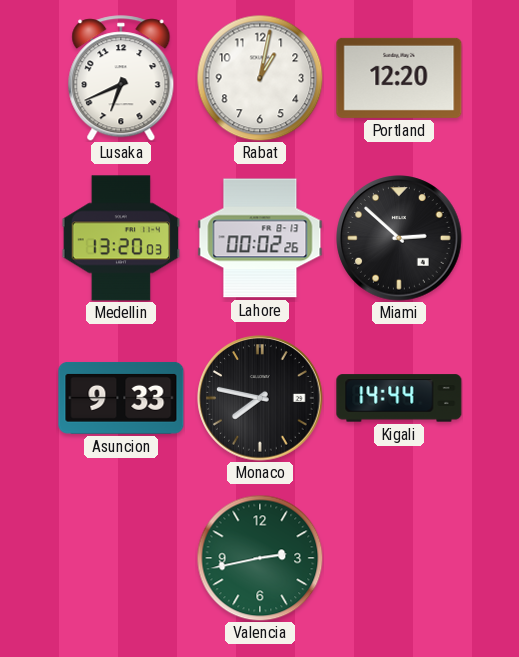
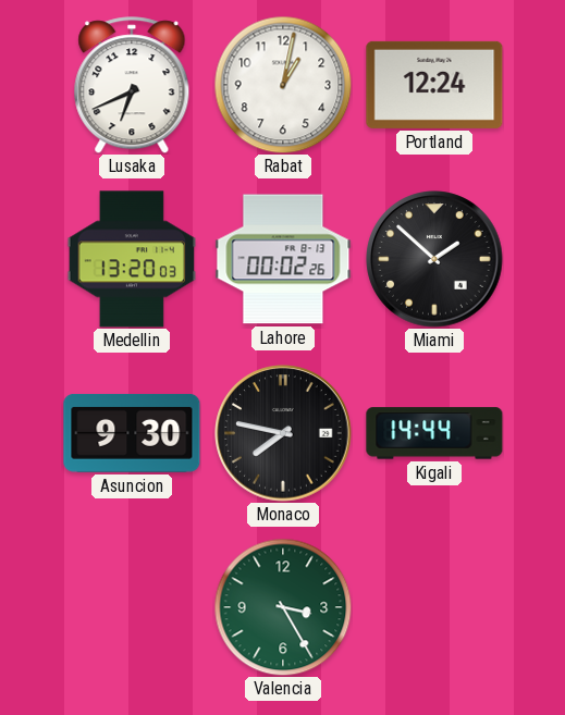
Portland: 12:20 -> 12:24
Miami: 2:52 -> 1:52
Asuncion: 9:33 -> 9:30
Valencia: 2:43 -> 3:25
